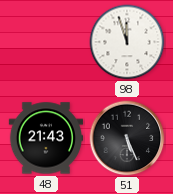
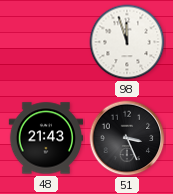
51: 5:26 -> 3:26
